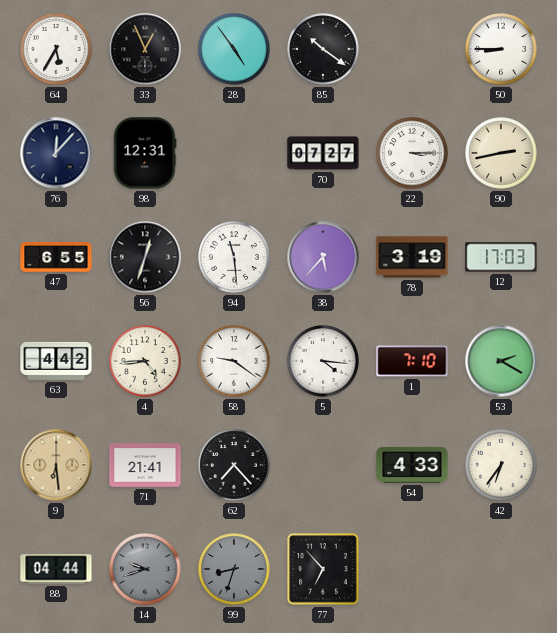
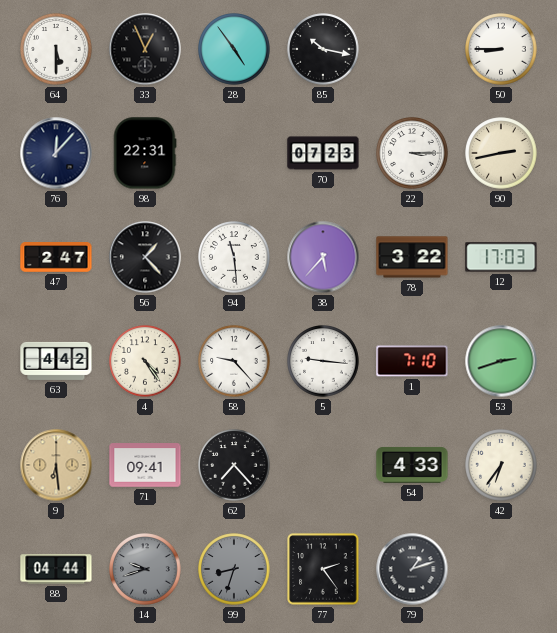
64: 5:35 -> 5:30
85: 10:21 -> 10:17
98: 12:31 -> 22:31
70: 07:27 -> 07:23
47: 6:55 -> 2:47
56: 12:33 -> 1:23
78: 3:19 -> 3:22
4: 4:44 -> 4:24
58: 9:21 -> 9:23
5: 4:16 -> 9:16
53: 2:20 -> 2:42
71: 21:41 -> 09:41
77: 6:53 -> 2:24
79: none -> 1:12
